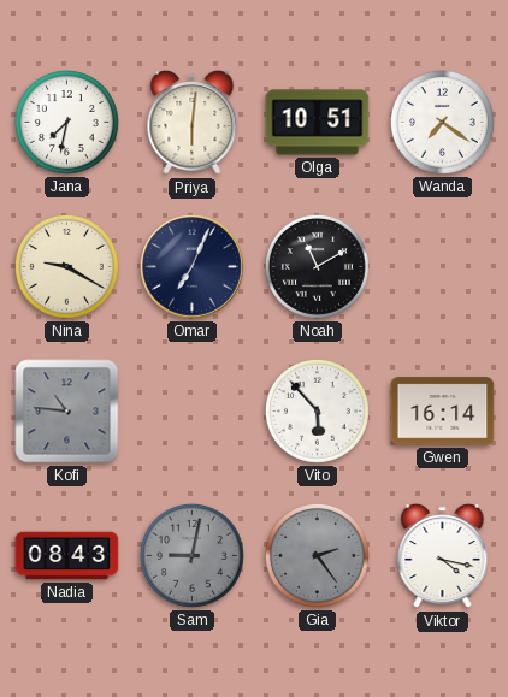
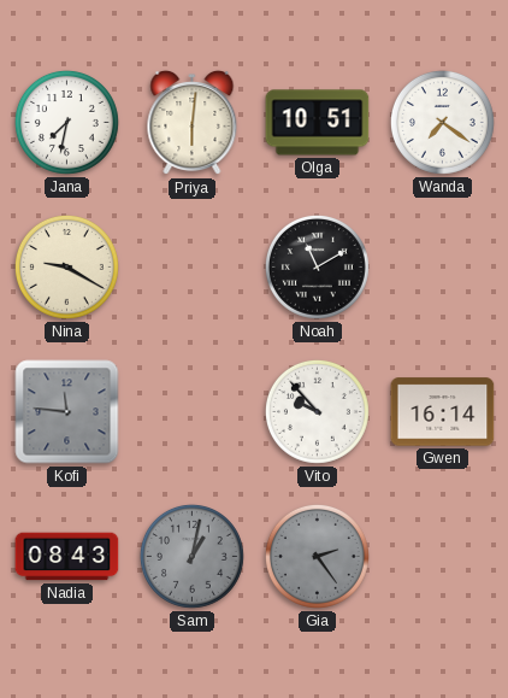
Omar: 7:04 -> none
Kofi: 10:46 -> 11:46
Vito: 5:53 -> 9:53
Sam: 9:02 -> 1:02
Viktor: 4:17 -> none
